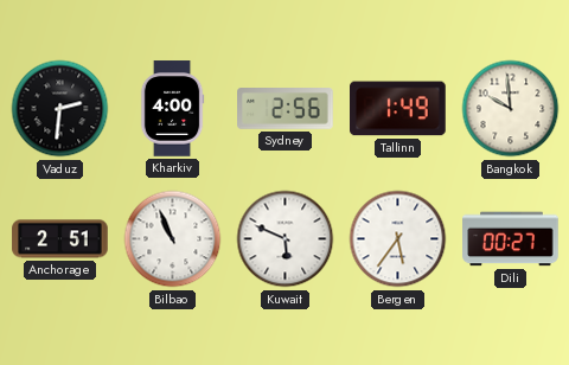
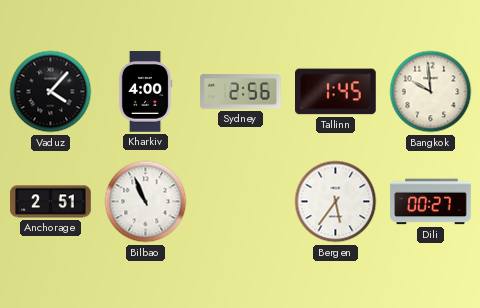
Vaduz: 2:31 -> 4:07
Tallinn: 1:49 -> 1:45
Kuwait: 5:49 -> none
